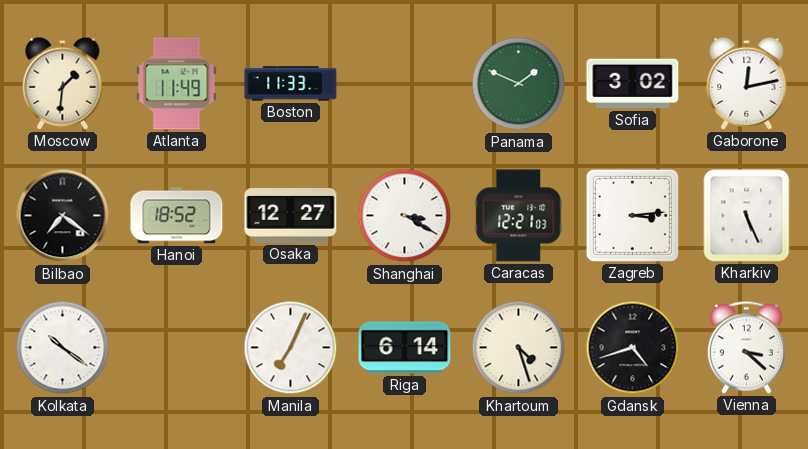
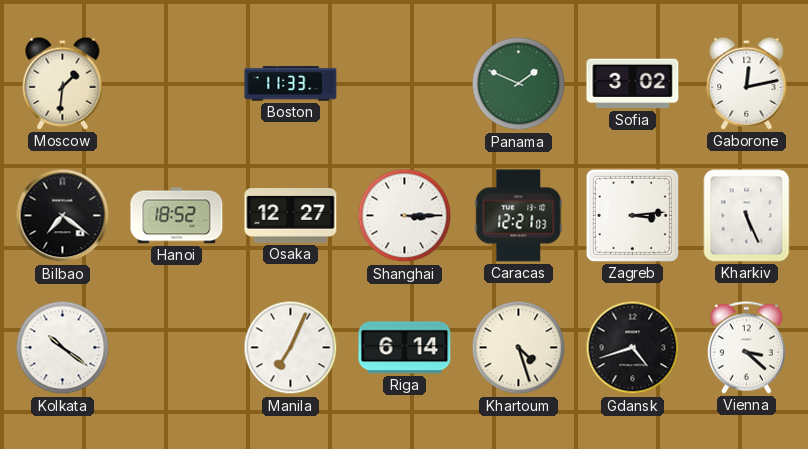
Atlanta: 11:49 -> none
Shanghai: 3:20 -> 3:15
